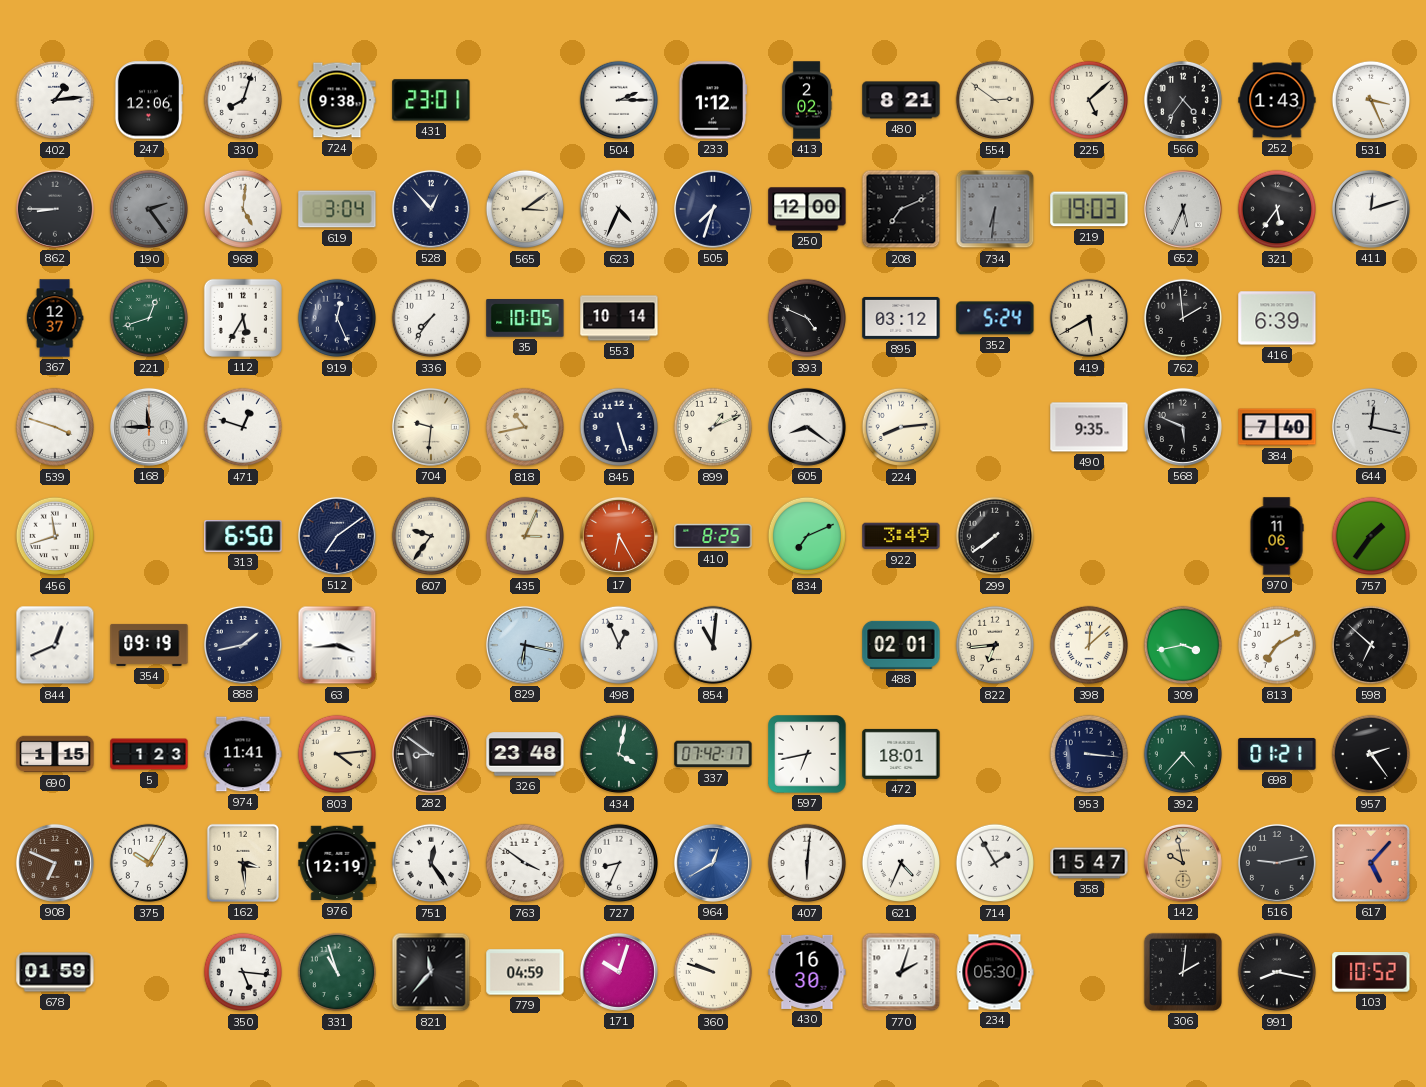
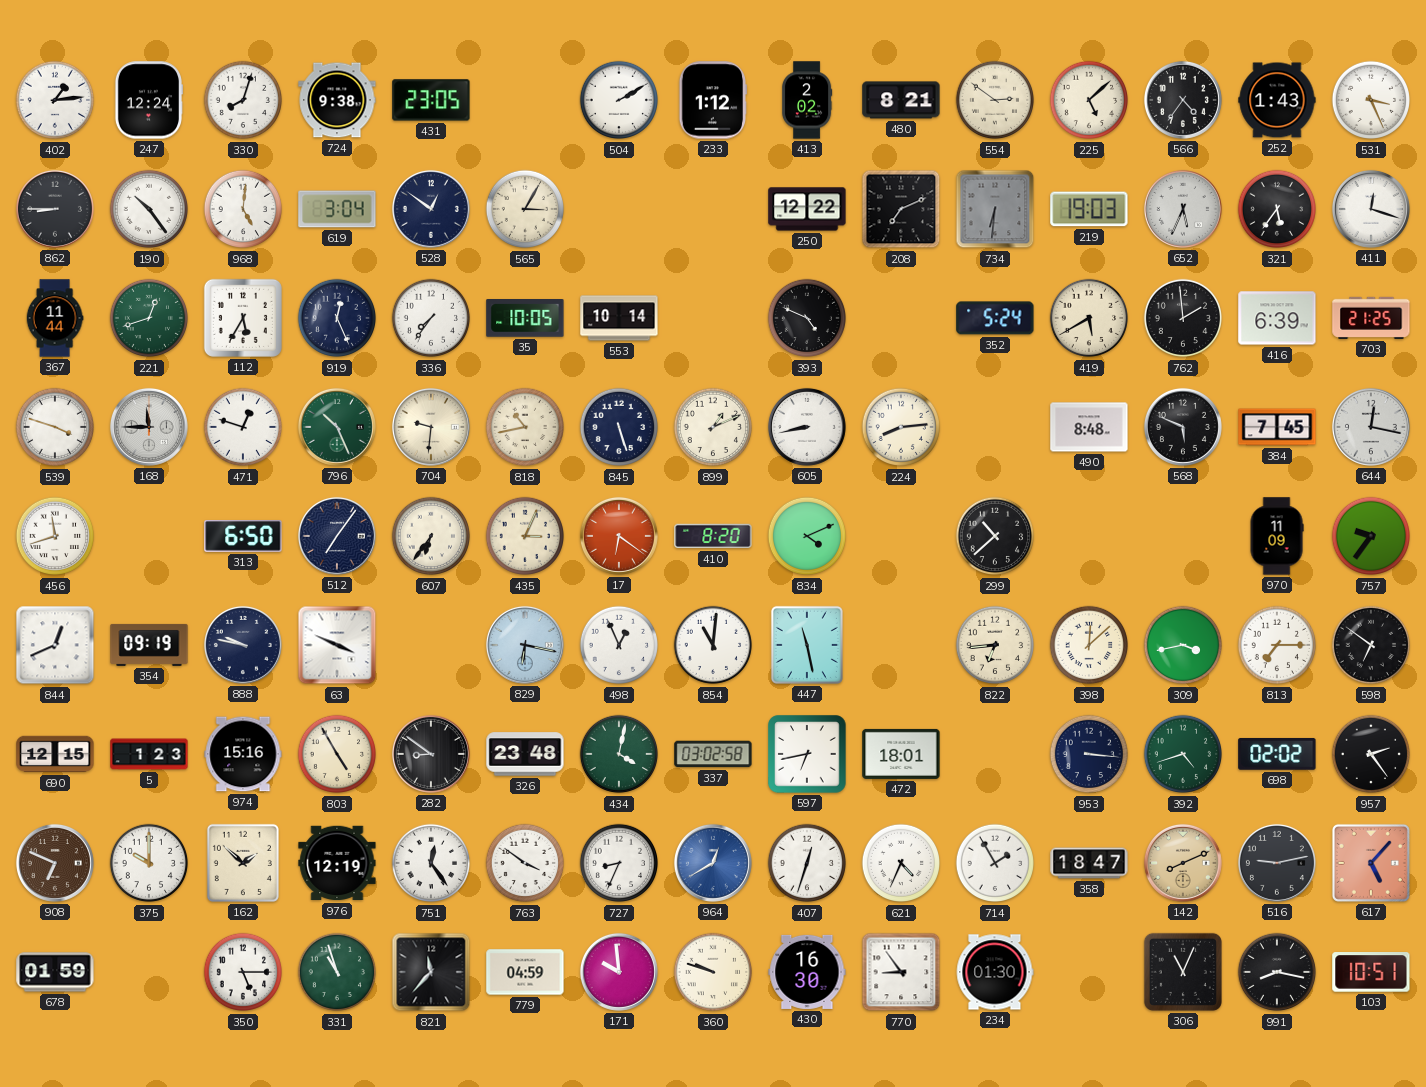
247: 12:06 -> 12:24
431: 23:01 -> 23:05
504: 2:15 -> 2:10
190: 2:24 -> 10:24
190 dial: grey -> white
528: 12:53 -> 12:51
565: 3:09 -> 3:05
623: 4:34 -> none
505: 7:33 -> none
250: 12:00 -> 12:22
411: 12:12 -> 12:18
367: 12:37 -> 11:44
895: 03:12 -> none
703: none -> 21:25
796: none -> 10:26
605: 8:21 -> 8:43
490: 9:35 -> 8:48
384: 7:40 -> 7:45
512: 7:09 -> 7:06
607: 9:36 -> 6:36
17: 6:25 -> 6:21
410: 8:25 -> 8:20
834: 7:11 -> 4:11
922: 3:49 -> none
299: 7:39 -> 10:38
970: 11:06 -> 11:09
757: 1:36 -> 9:36
888: 1:43 -> 9:47
63: 3:44 -> 3:49
447: none -> 11:28
488: 02:01 -> none
813: 7:10 -> 7:15
598: 6:52 -> 6:51
690: 1:15 -> 12:15
974: 11:41 -> 15:16
803: 4:14 -> 4:55
337: 07:42 -> 03:02
392: 4:37 -> 4:42
698: 01:21 -> 02:02
375: 10:05 -> 10:00
162: 3:29 -> 1:52
407: 6:01 -> 12:33
358: 15:47 -> 18:47
142: 9:58 -> 8:11
350: 5:16 -> 5:15
171: 10:03 -> 9:59
770: 2:03 -> 8:54
234: 05:30 -> 01:30
306: 2:01 -> 11:04
103: 10:52 -> 10:51
